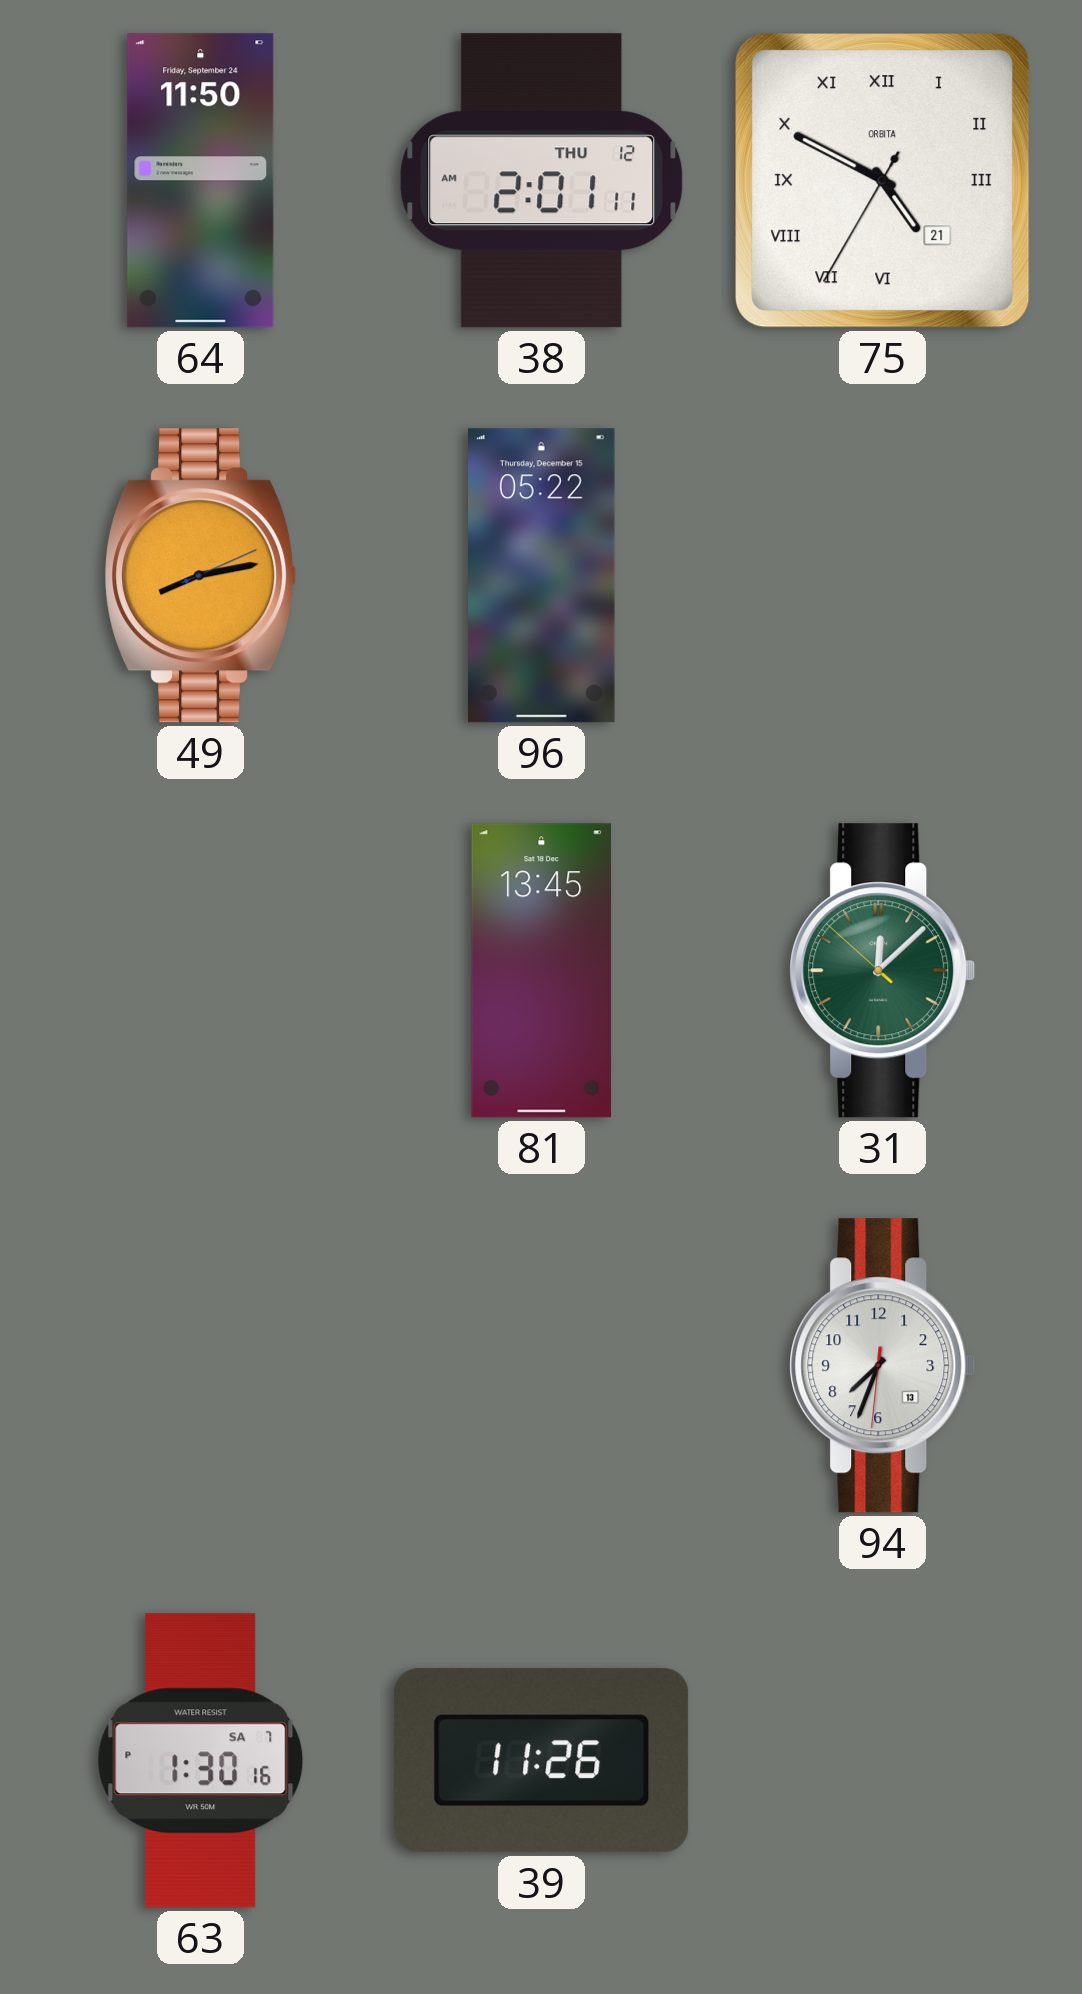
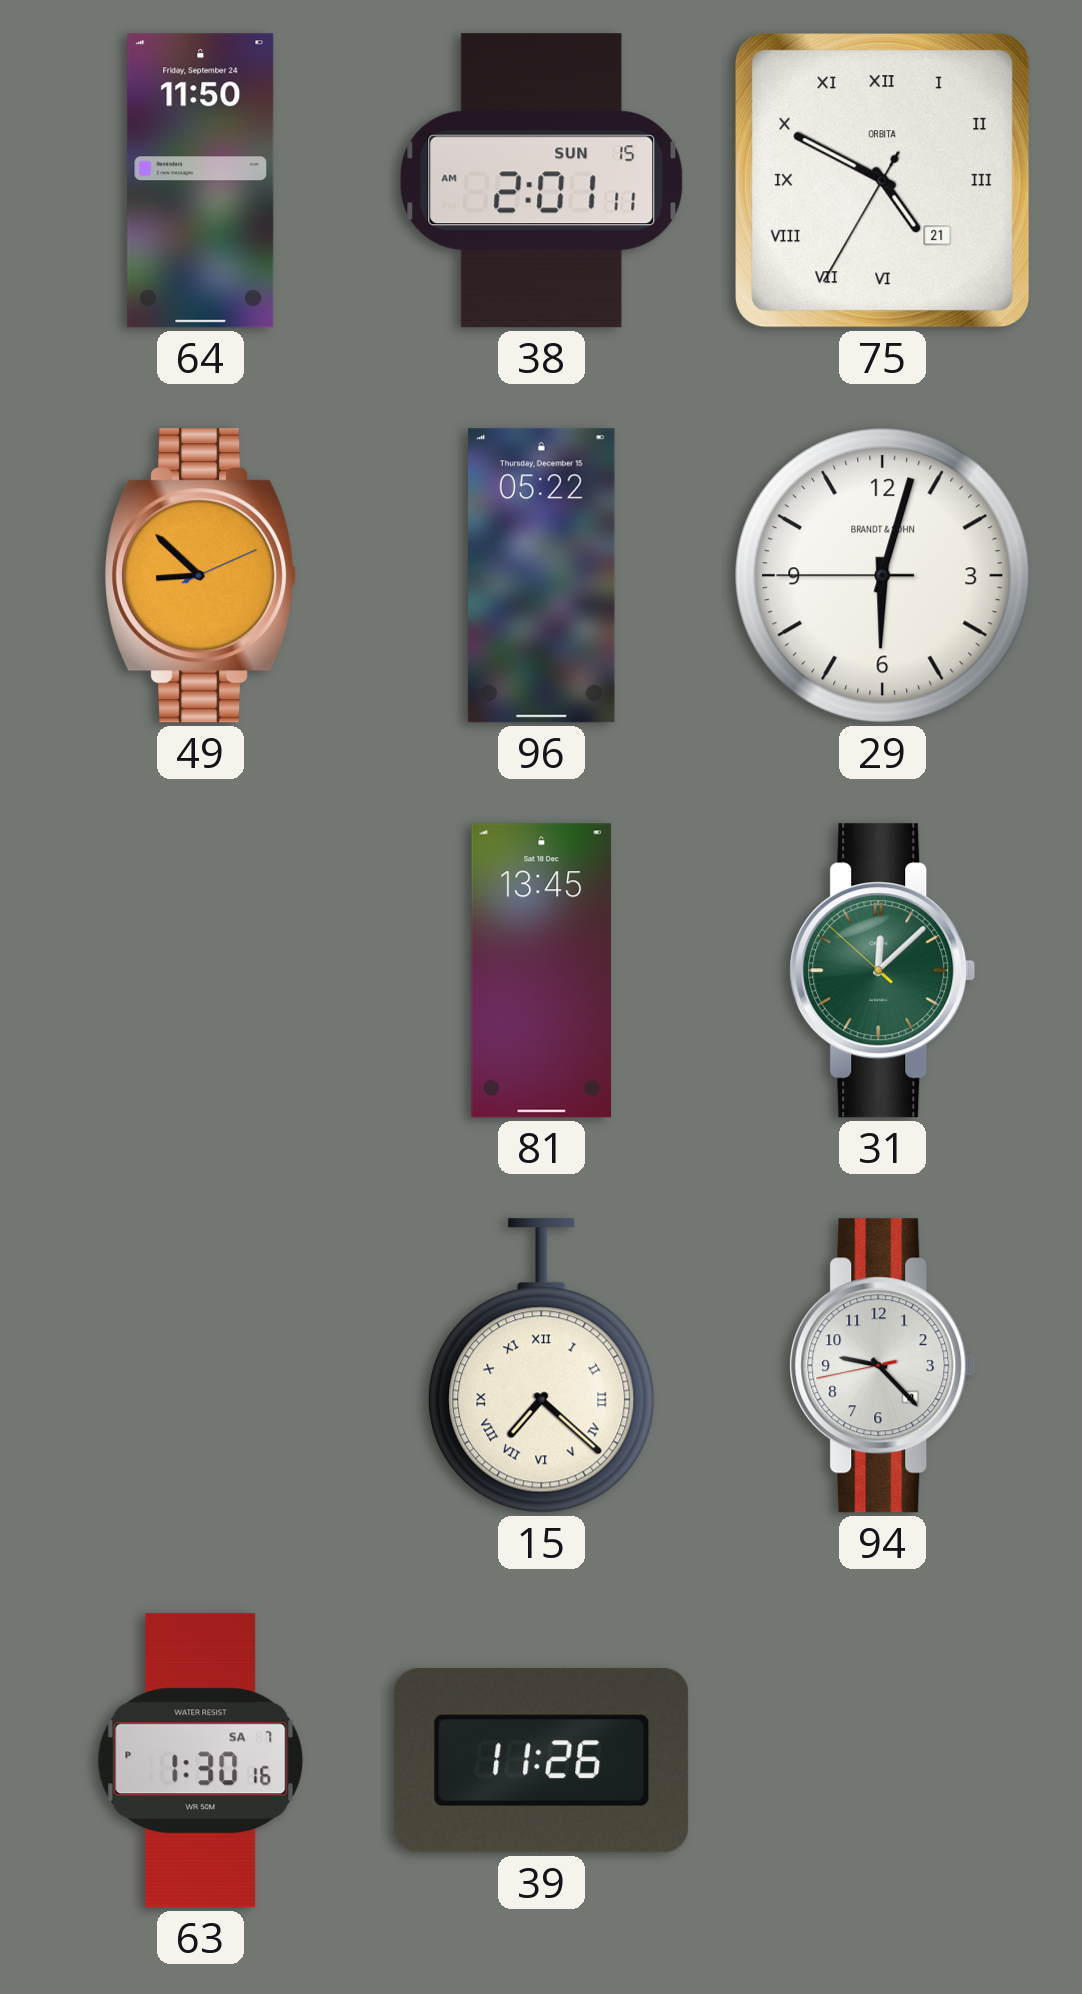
38 date: THU 12 -> SUN 15
49: 8:13 -> 8:52
29: none -> 6:02
15: none -> 7:22
94: 7:33 -> 9:22
